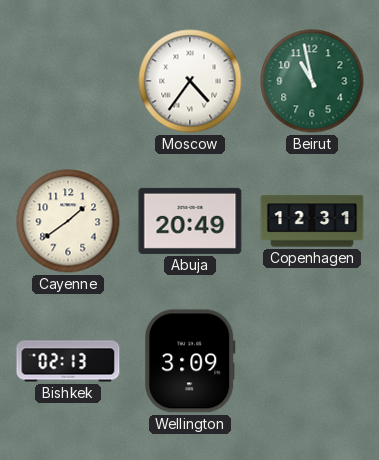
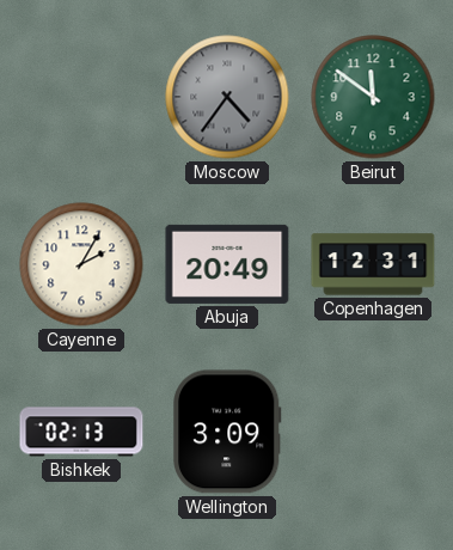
Moscow dial: white -> grey
Beirut: 10:58 -> 11:51
Cayenne: 1:39 -> 2:05
